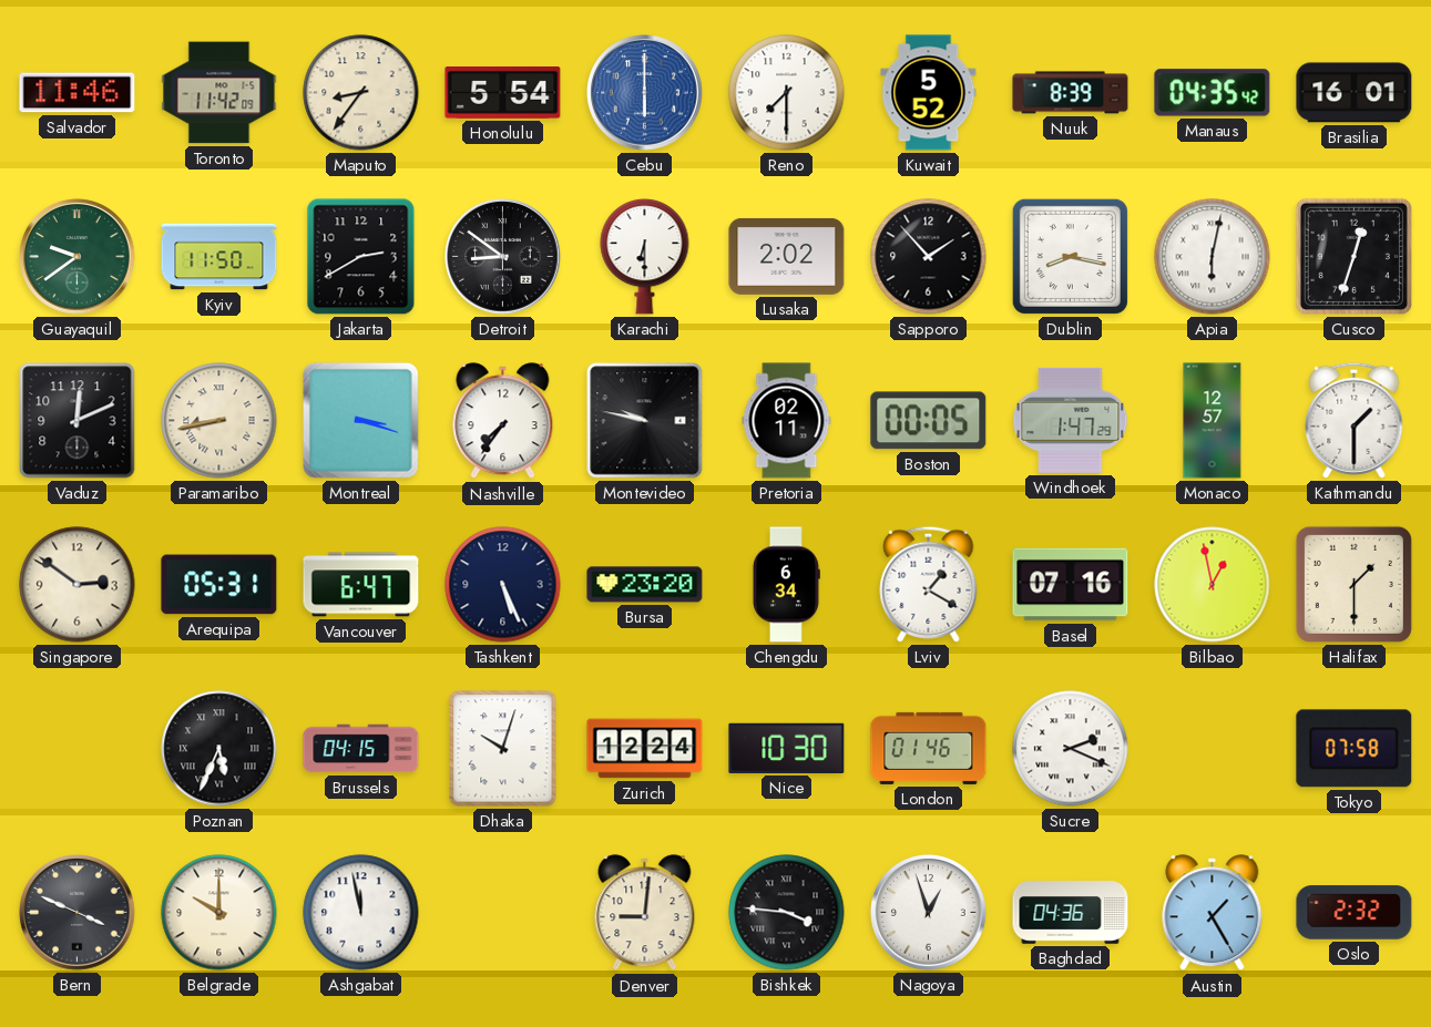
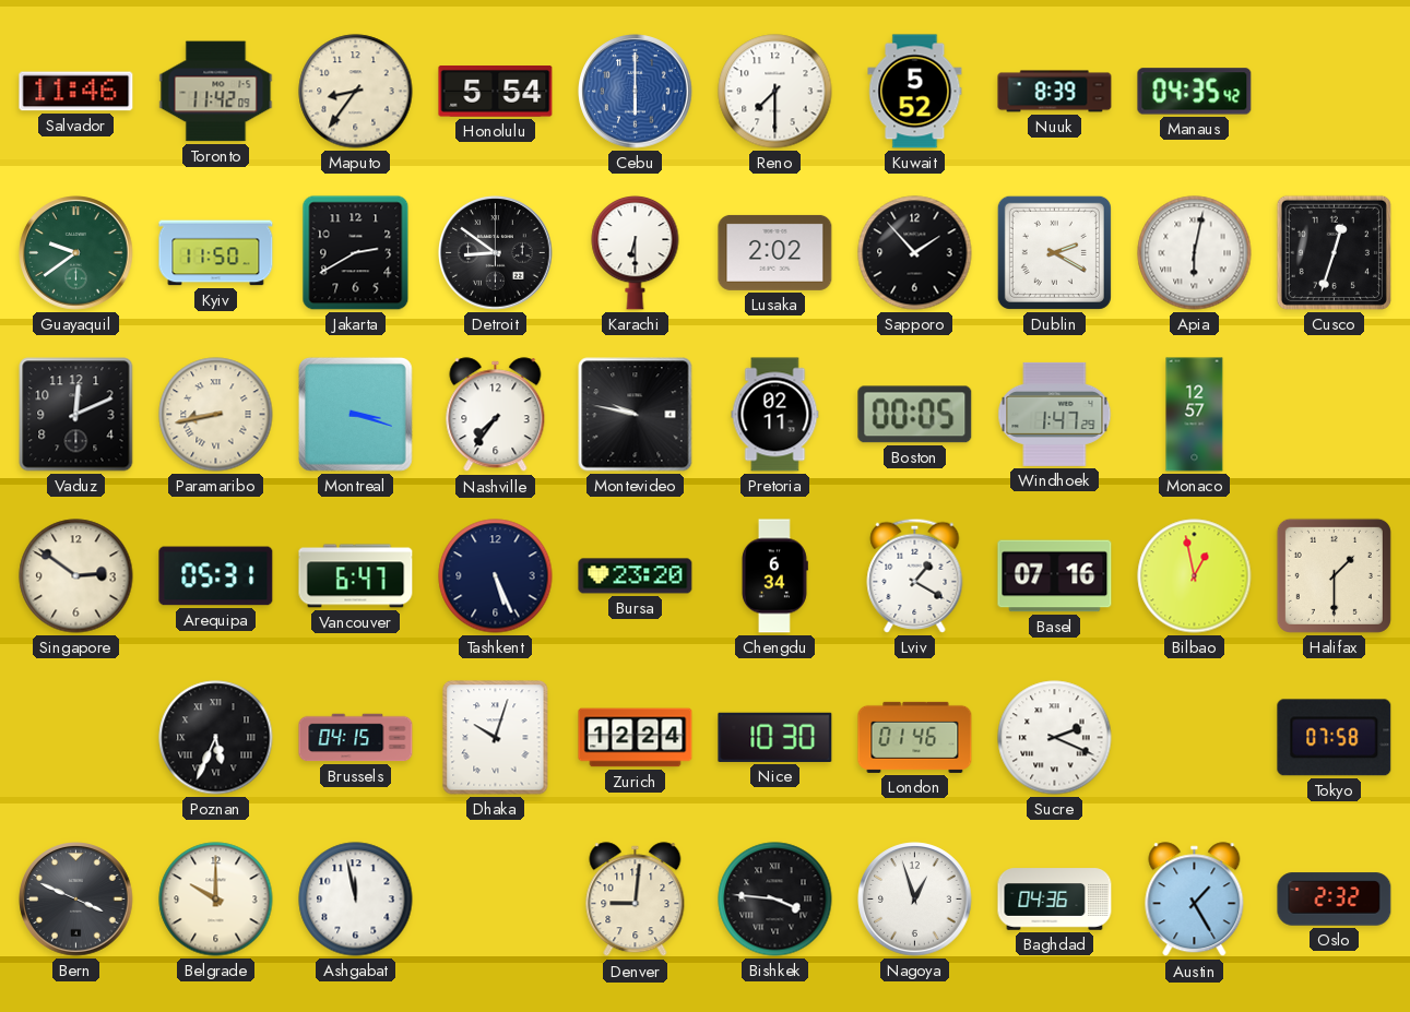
Brasilia: 16:01 -> none
Dublin: 8:17 -> 2:20
Kathmandu: 1:30 -> none
